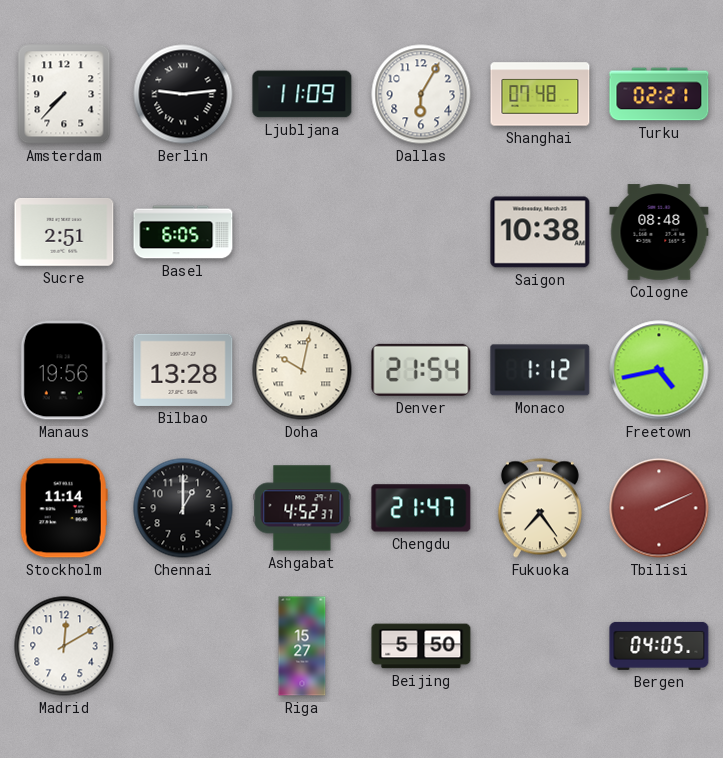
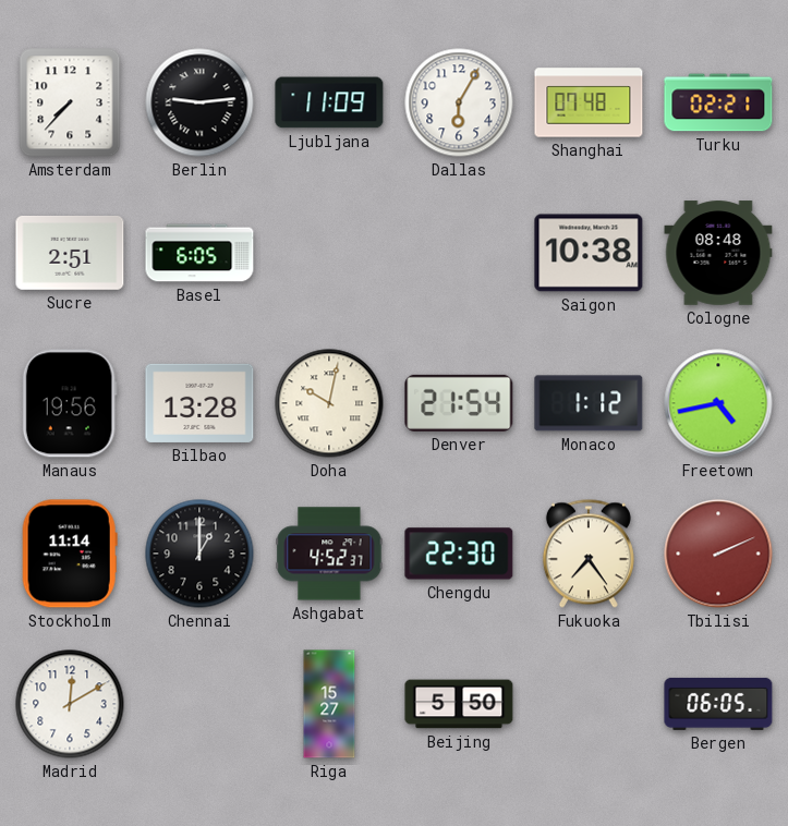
Chengdu: 21:47 -> 22:30
Bergen: 04:05 -> 06:05
